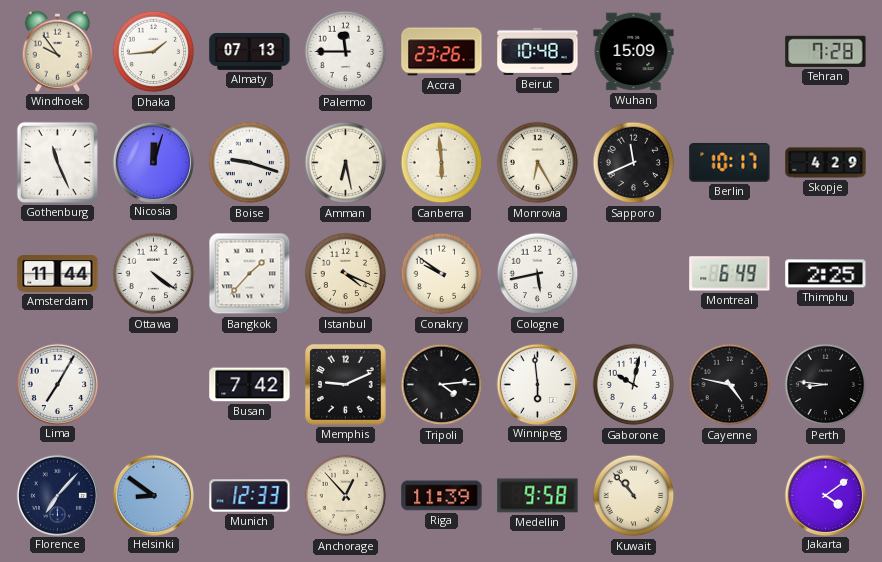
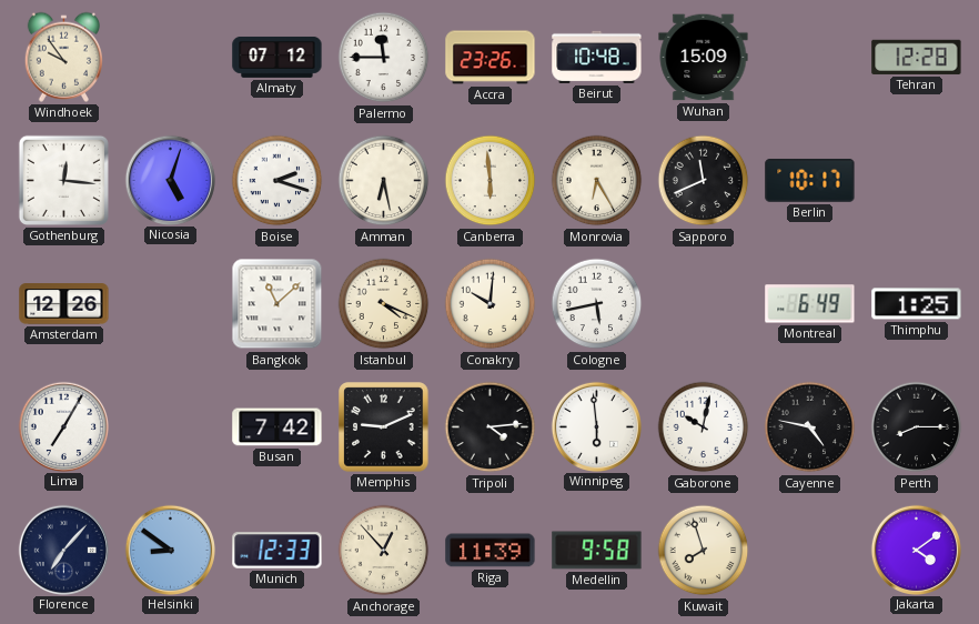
Dhaka: 1:44 -> none
Almaty: 07:13 -> 07:12
Tehran: 7:28 -> 12:28
Gothenburg: 11:26 -> 12:16
Nicosia: 12:03 -> 5:03
Boise: 9:18 -> 2:18
Skopje: 4:29 -> none
Amsterdam: 11:44 -> 12:26
Ottawa: 4:21 -> none
Bangkok: 1:37 -> 11:08
Conakry: 9:51 -> 10:01
Thimphu: 2:25 -> 1:25
Perth: 8:46 -> 8:15
Kuwait: 10:53 -> 7:57
